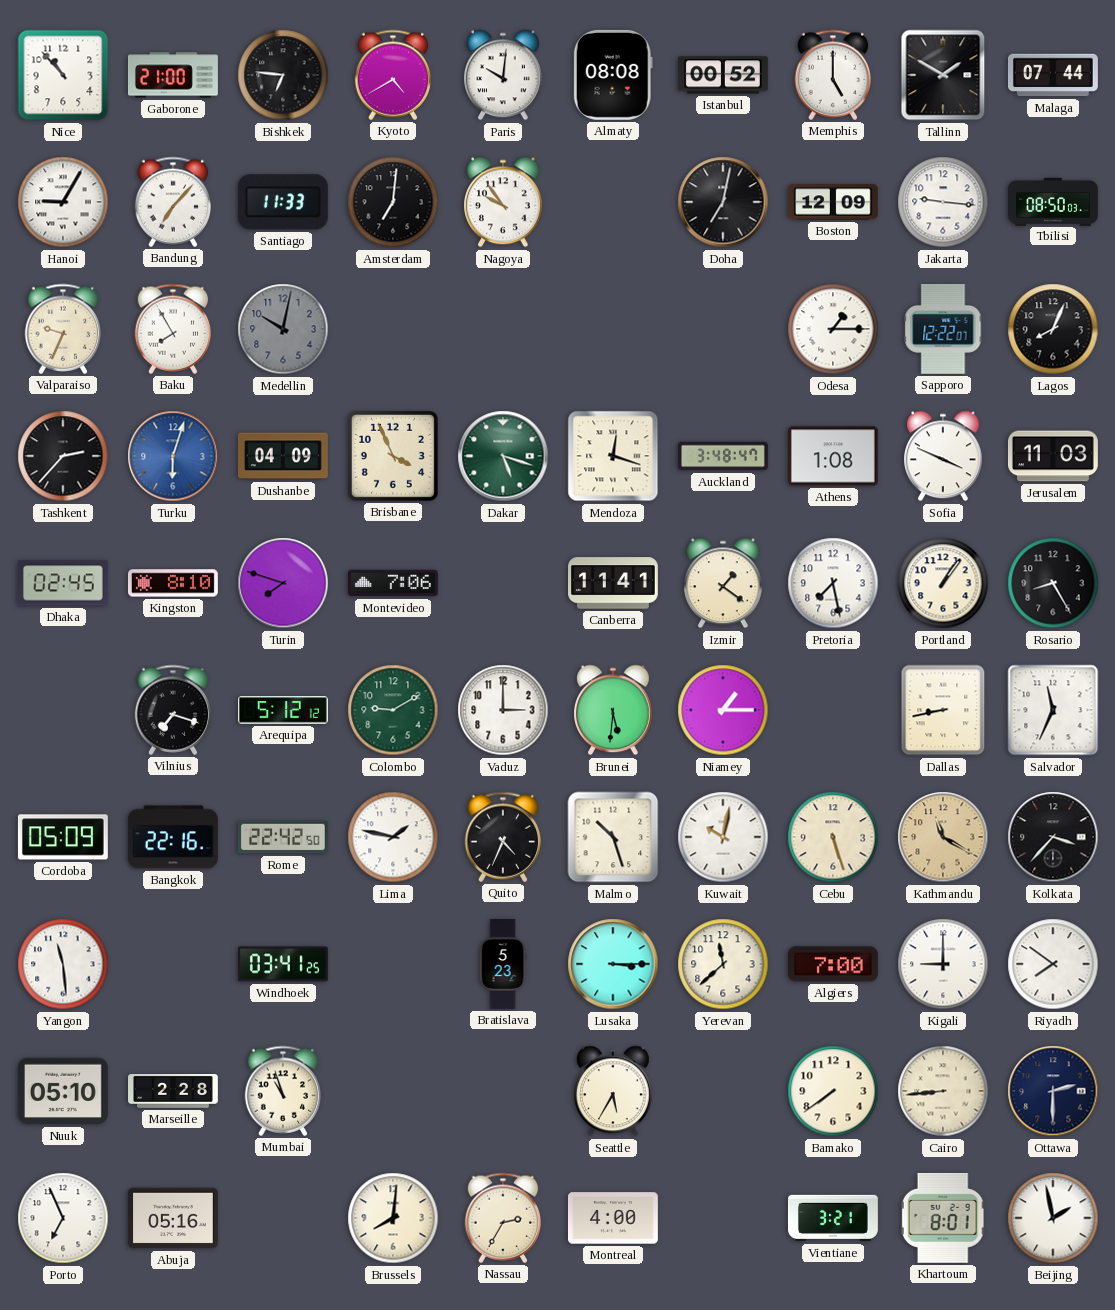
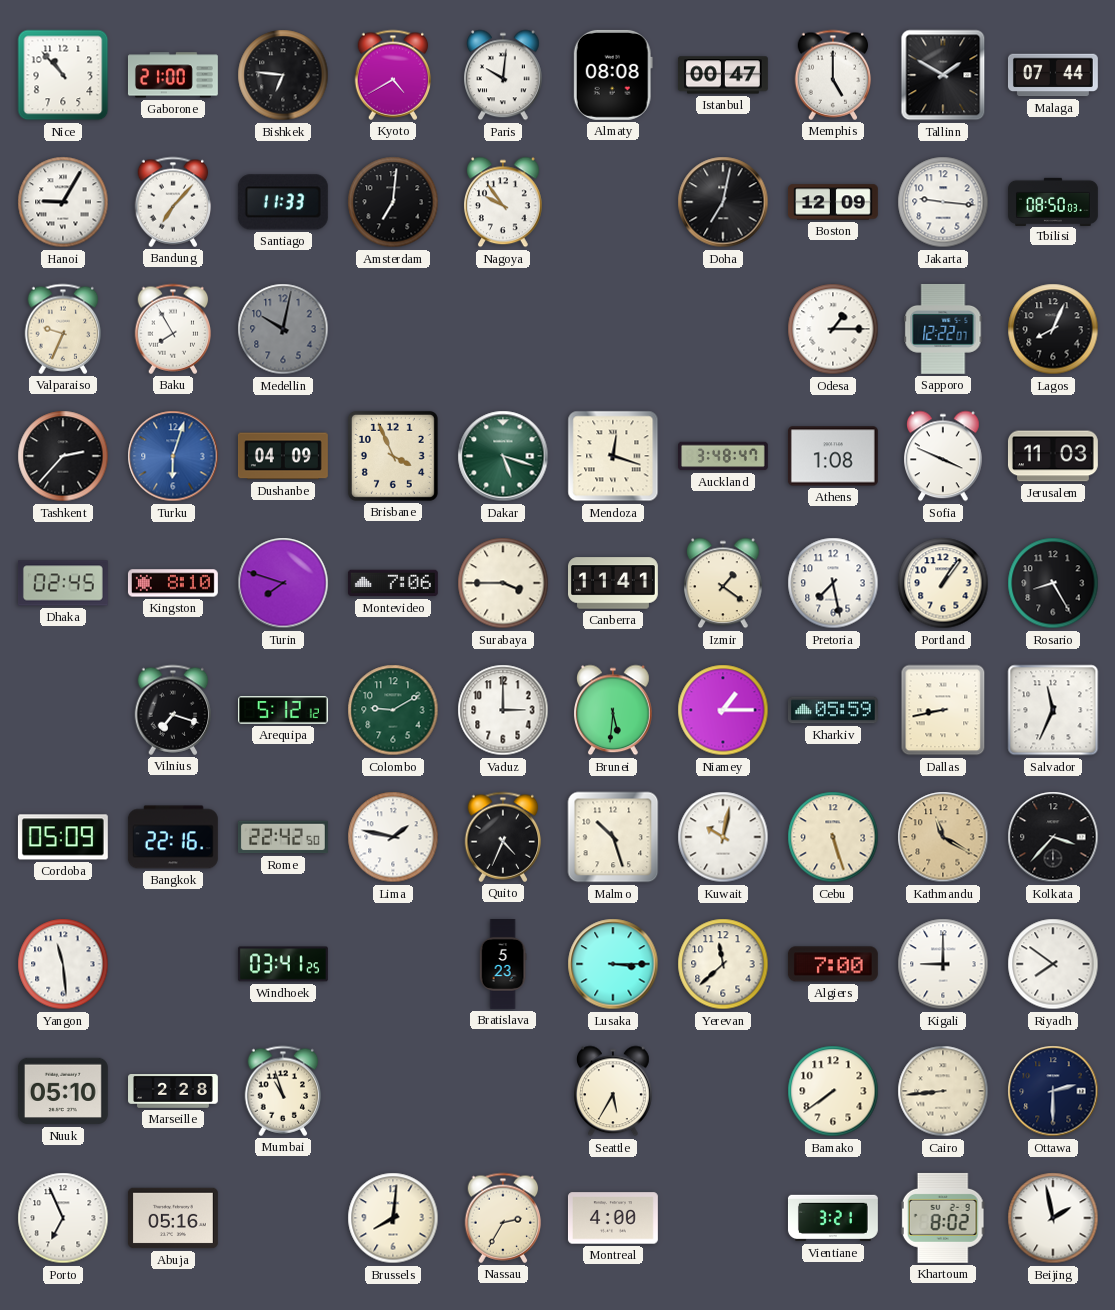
Istanbul: 00:52 -> 00:47
Surabaya: none -> 3:45
Kharkiv: none -> 05:59
Khartoum: 8:01 -> 8:02
